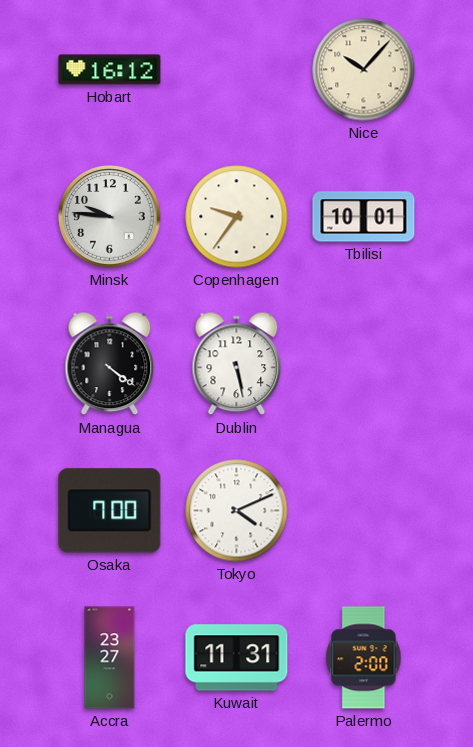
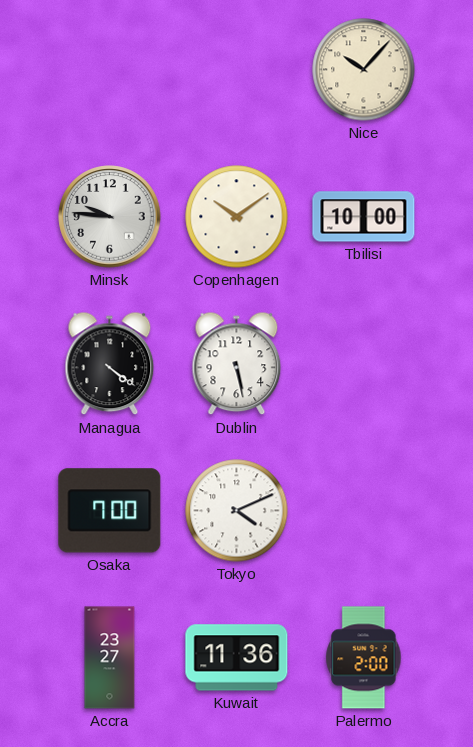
Hobart: 16:12 -> none
Copenhagen: 9:36 -> 10:09
Tbilisi: 10:01 -> 10:00
Kuwait: 11:31 -> 11:36
